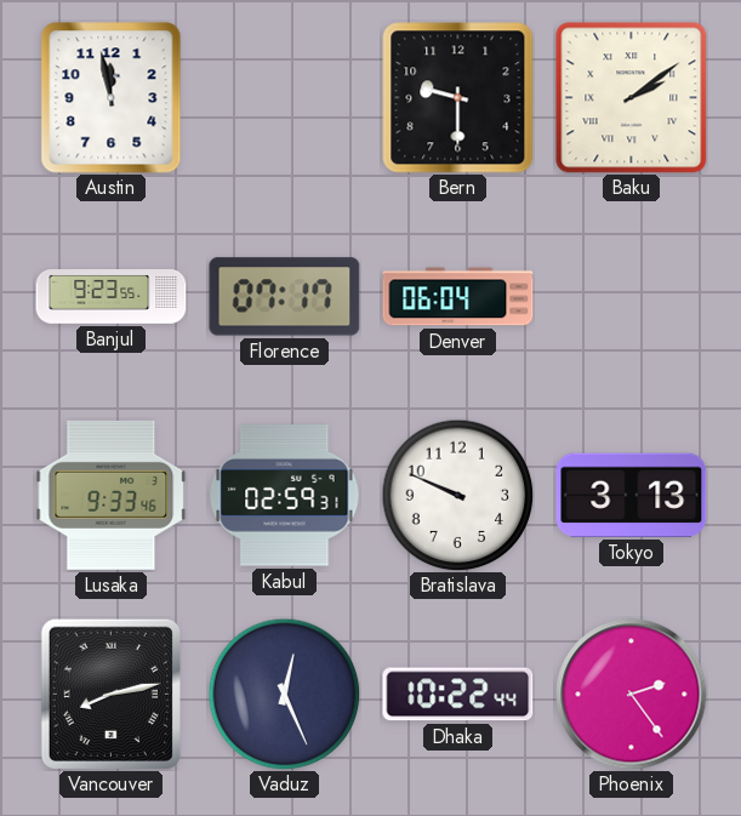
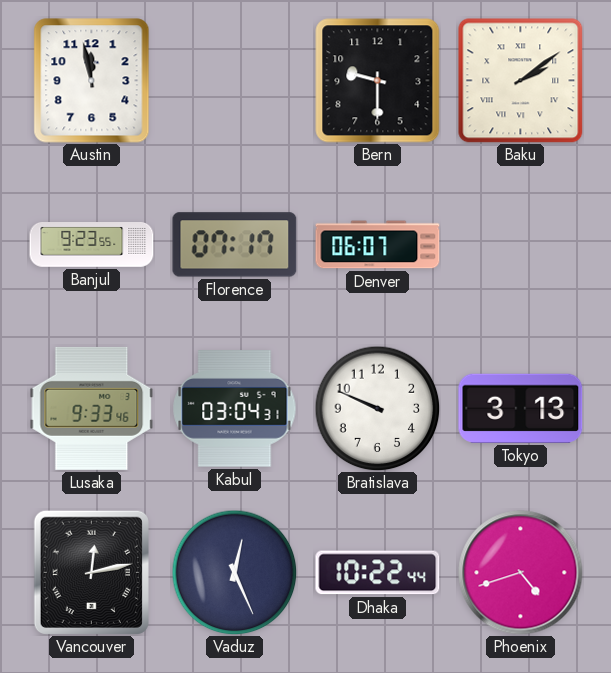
Denver: 06:04 -> 06:07
Kabul: 02:59 -> 03:04
Vancouver: 8:13 -> 12:13
Phoenix: 2:24 -> 4:42
